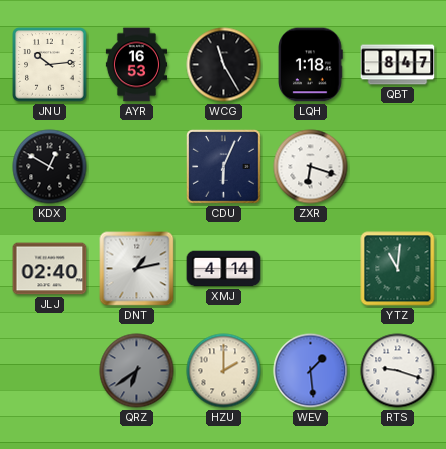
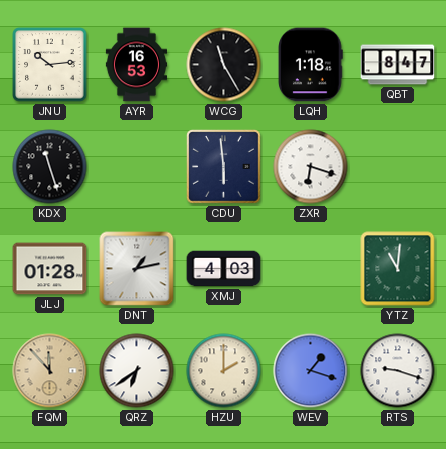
KDX: 12:50 -> 11:27
CDU: 6:04 -> 5:59
JLJ: 02:40 -> 01:28
XMJ: 4:14 -> 4:03
FQM: none -> 11:53
QRZ dial: grey -> white
WEV: 1:29 -> 1:18
